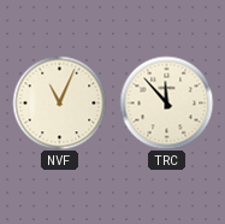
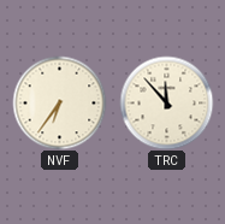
NVF: 11:04 -> 6:36
